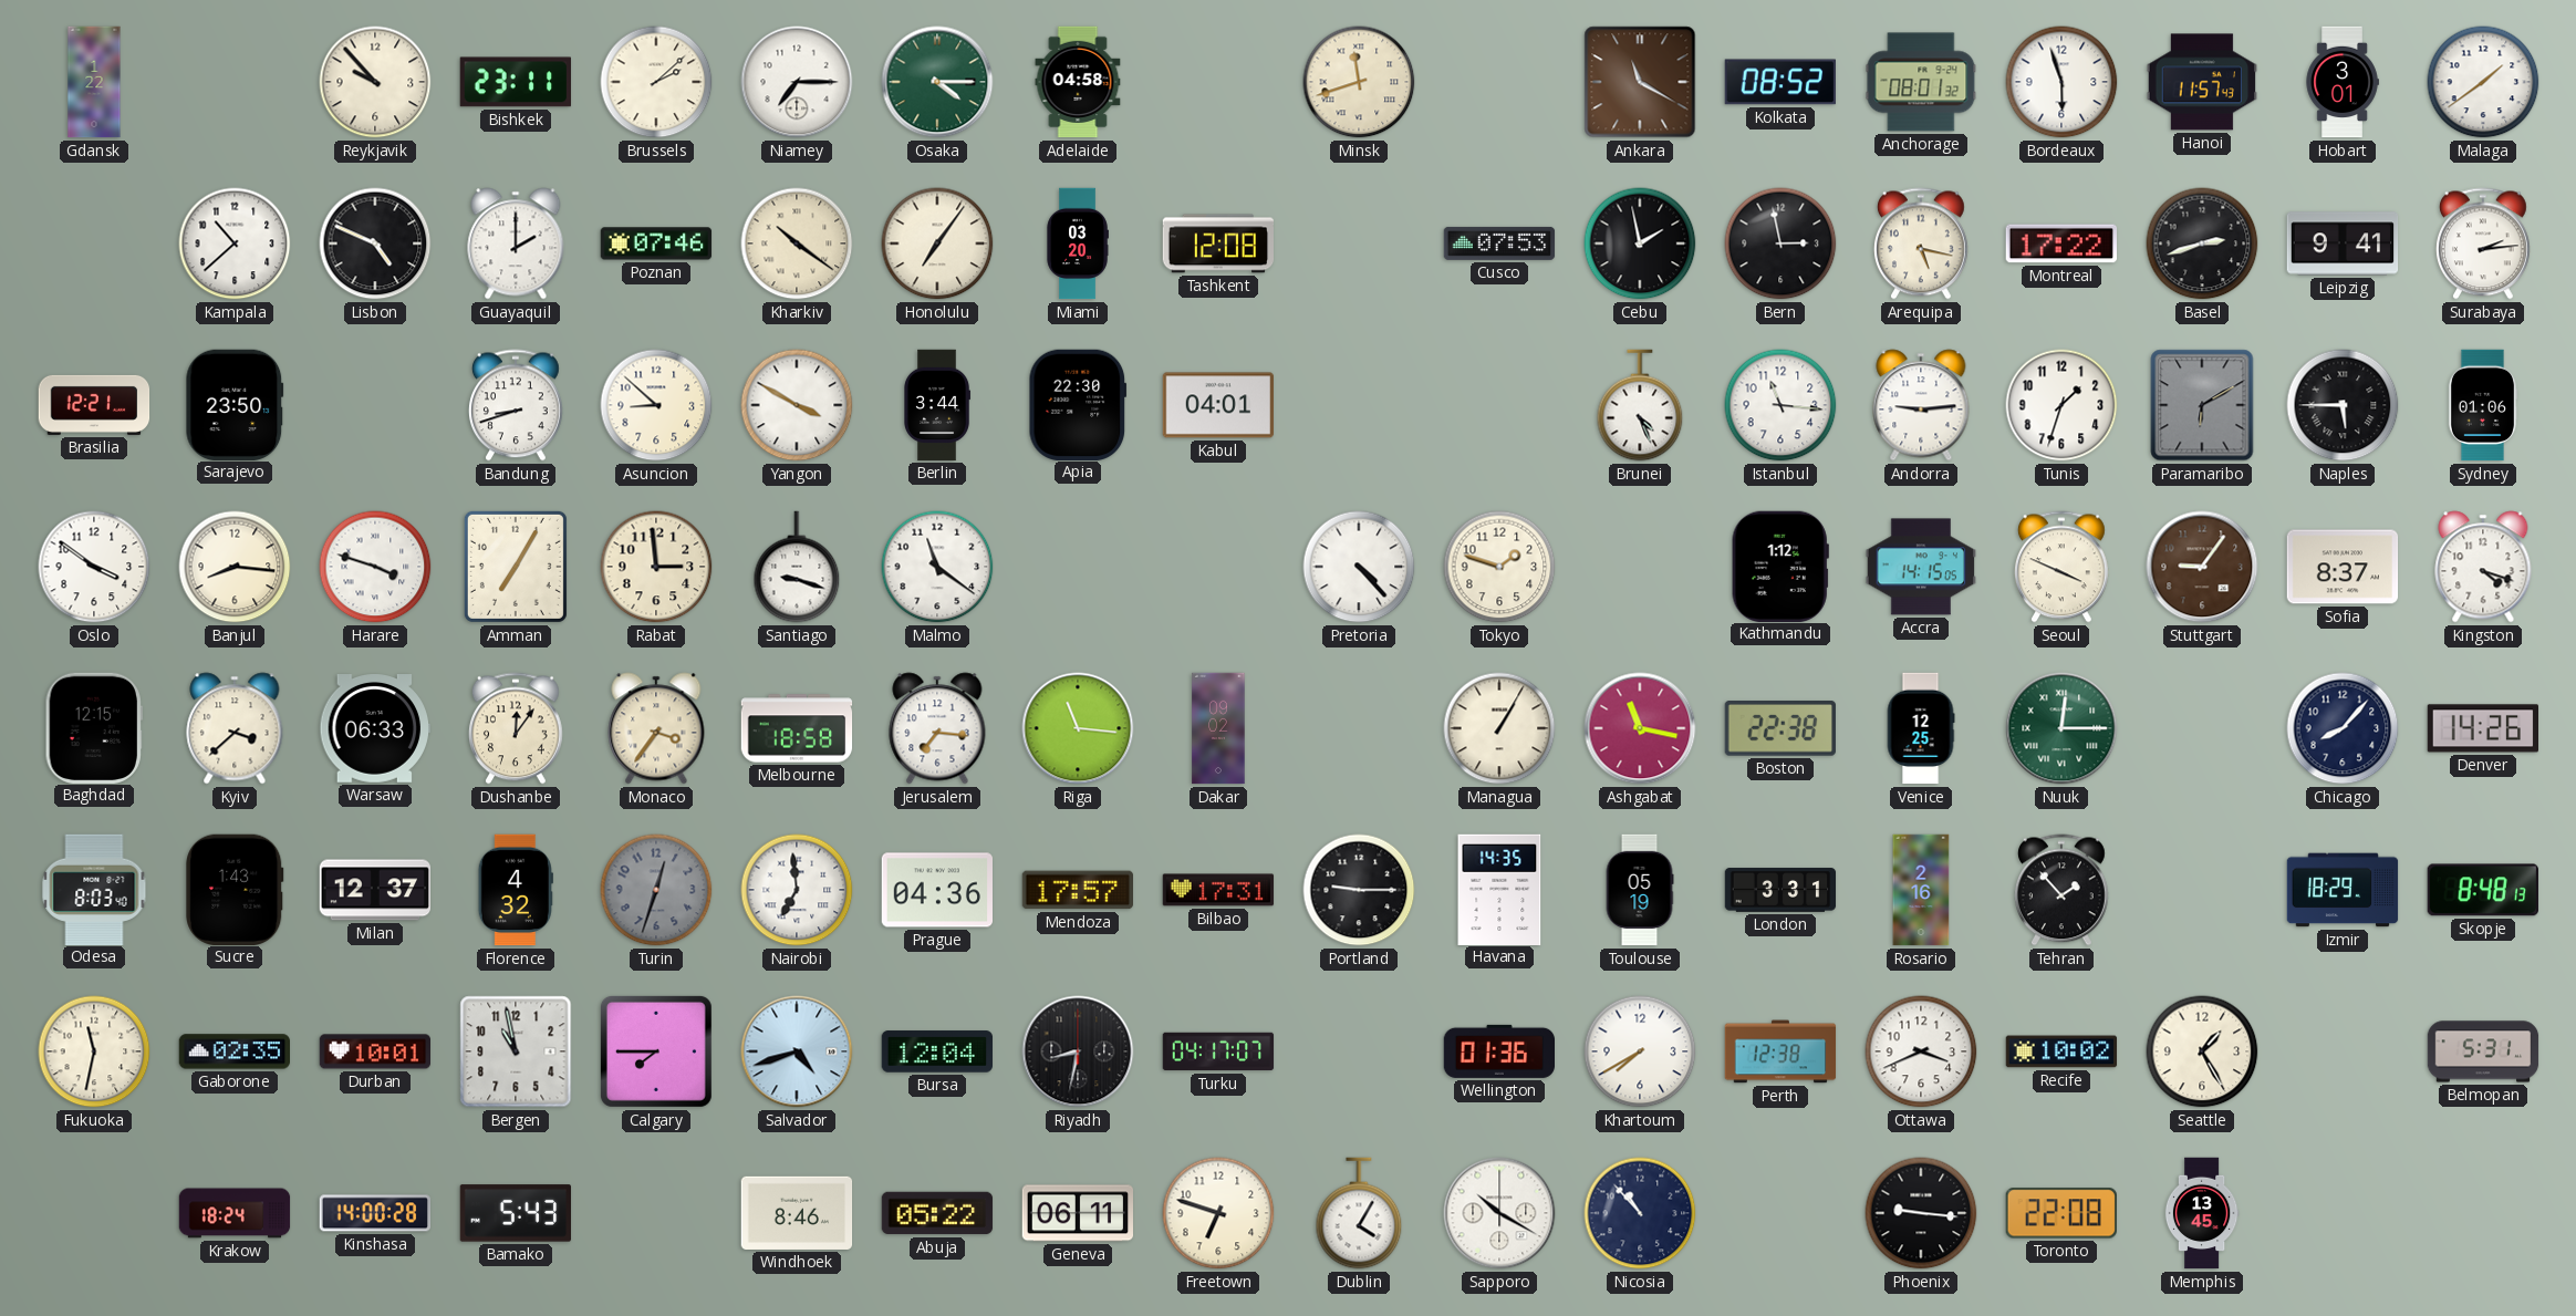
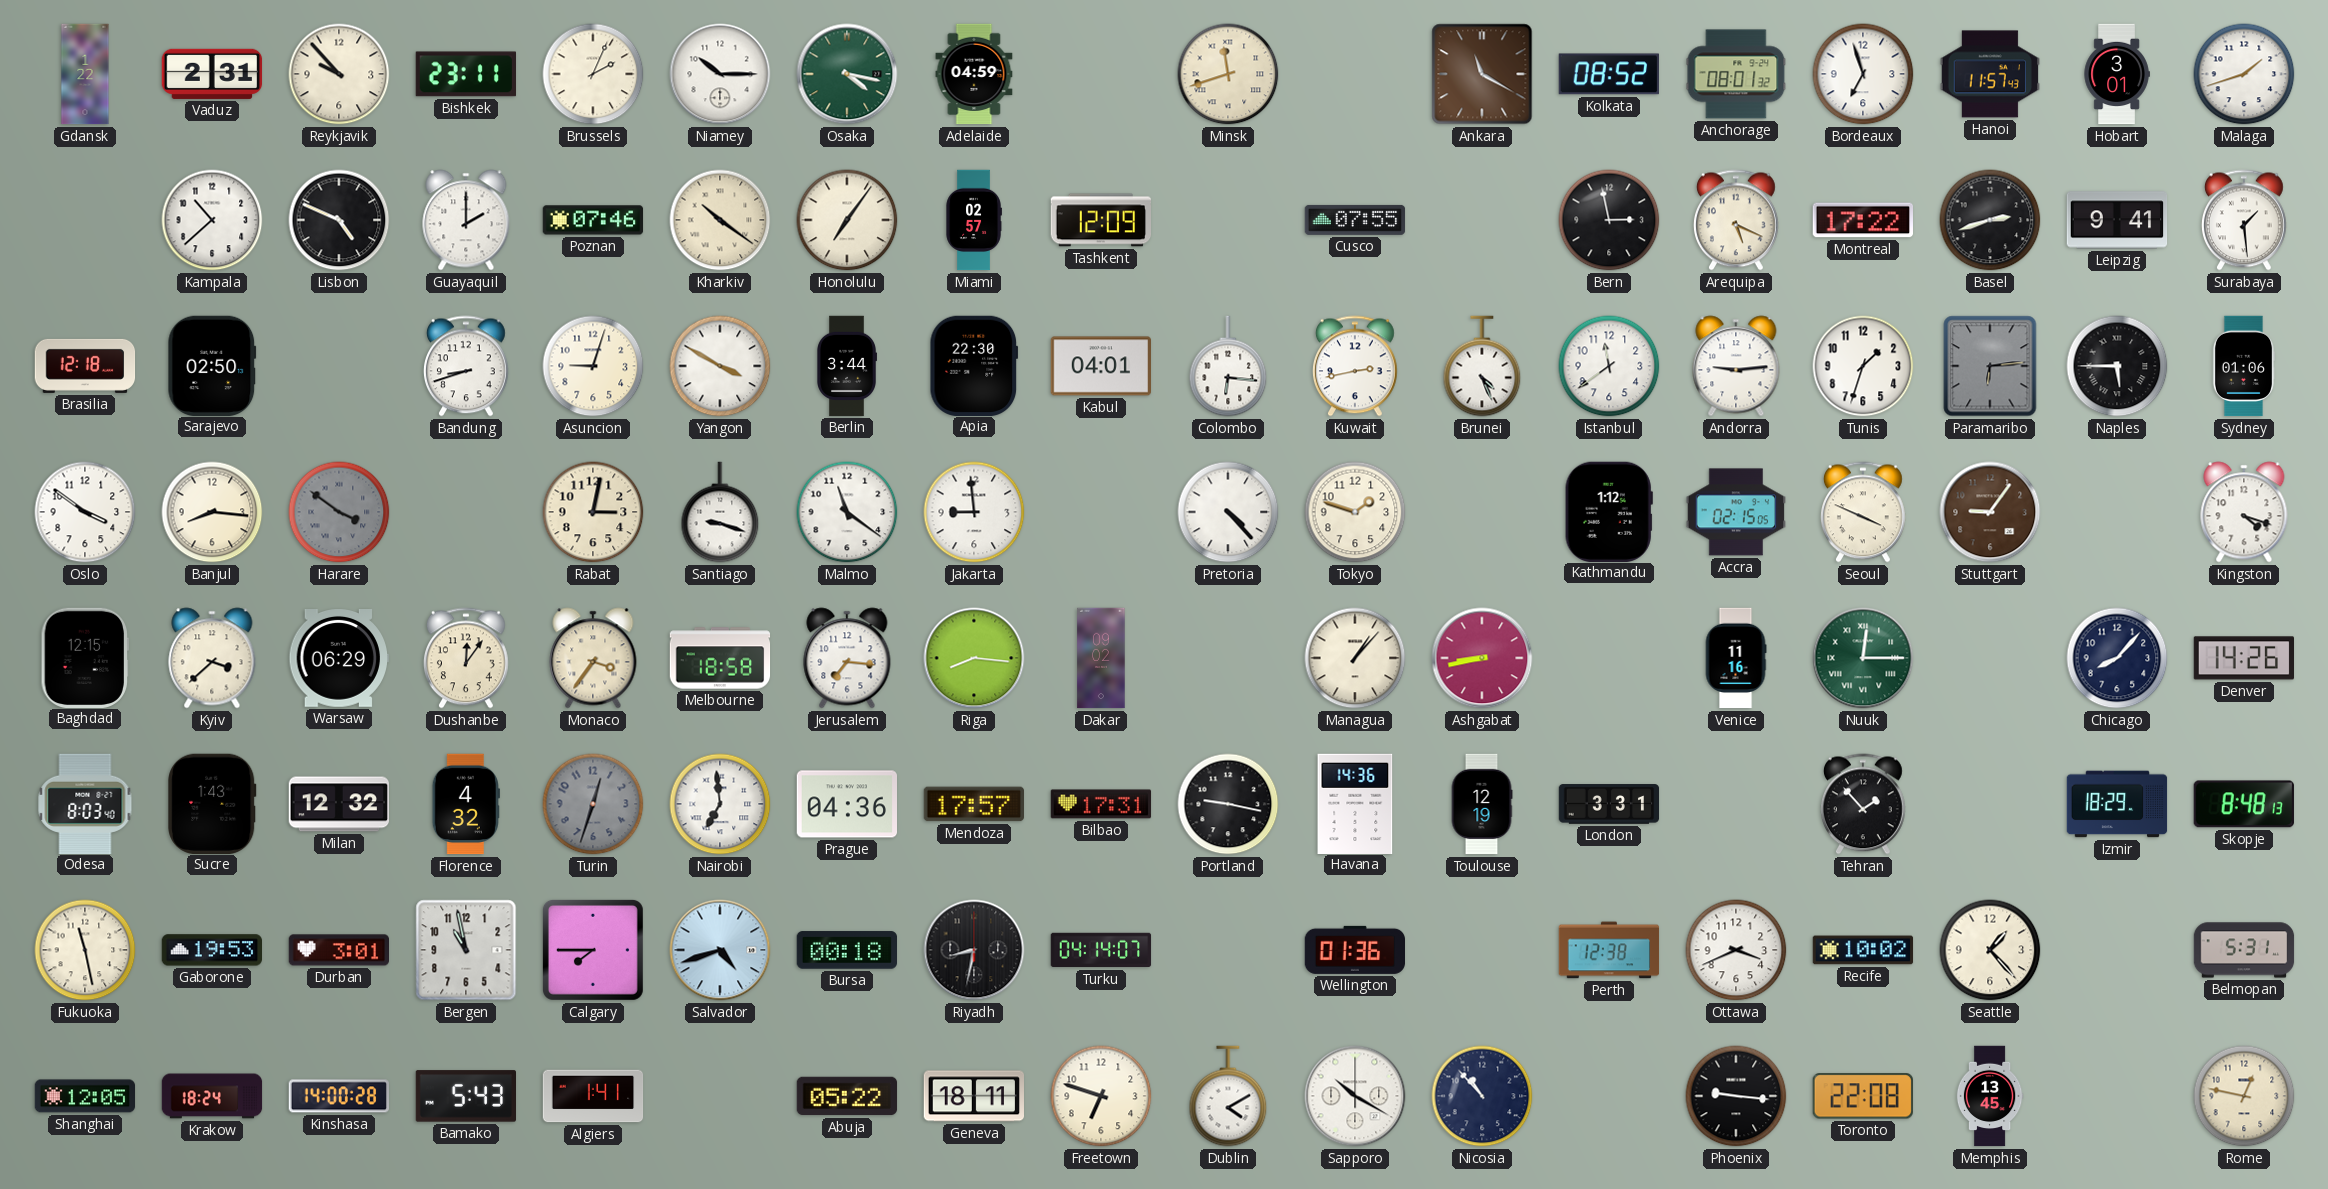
Vaduz: none -> 2:31
Brussels: 2:08 -> 2:04
Niamey: 7:15 -> 10:15
Osaka: 4:15 -> 4:17
Adelaide: 04:58 -> 04:59
Bordeaux: 5:57 -> 6:57
Malaga: 1:39 -> 1:42
Miami: 03:20 -> 02:57
Tashkent: 12:08 -> 12:09
Cusco: 07:53 -> 07:55
Cebu: 1:58 -> none
Arequipa: 5:17 -> 5:19
Surabaya: 2:14 -> 1:29
Brasilia: 12:21 -> 12:18
Sarajevo: 23:50 -> 02:50
Asuncion: 8:52 -> 9:03
Colombo: none -> 6:16
Kuwait: none -> 2:43
Istanbul: 11:16 -> 11:39
Paramaribo: 6:10 -> 6:14
Harare: 3:48 -> 3:51
Harare dial: white -> grey
Amman: 7:05 -> none
Rabat: 2:59 -> 3:02
Jakarta: none -> 8:59
Accra: 14:15 -> 02:15
Sofia: 8:37 -> none
Warsaw: 06:33 -> 06:29
Riga: 11:16 -> 8:16
Managua: 1:05 -> 1:07
Ashgabat: 11:17 -> 8:43
Boston: 22:38 -> none
Venice: 12:25 -> 11:16
Milan: 12:37 -> 12:32
Portland: 9:15 -> 9:17
Havana: 14:35 -> 14:36
Toulouse: 05:19 -> 12:19
Rosario: 2:16 -> none
Fukuoka: 11:32 -> 11:28
Gaborone: 02:35 -> 19:53
Durban: 10:01 -> 3:01
Bursa: 12:04 -> 00:18
Turku: 04:17 -> 04:14
Khartoum: 7:40 -> none
Seattle: 1:25 -> 1:23
Shanghai: none -> 12:05
Algiers: none -> 1:41
Windhoek: 8:46 -> none
Geneva: 06:11 -> 18:11
Dublin: 4:05 -> 4:10
Rome: none -> 12:47
